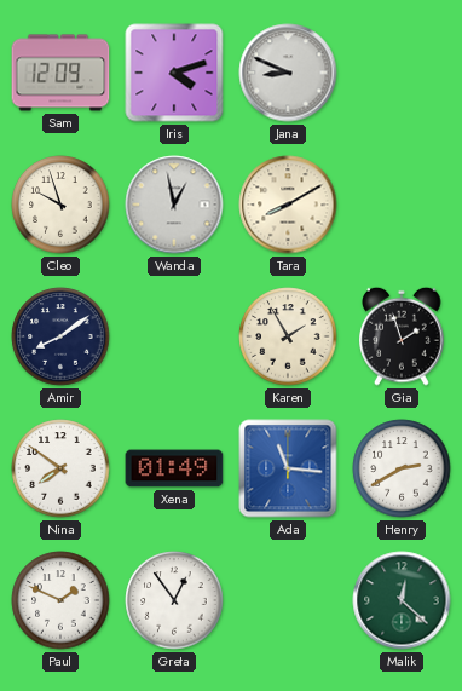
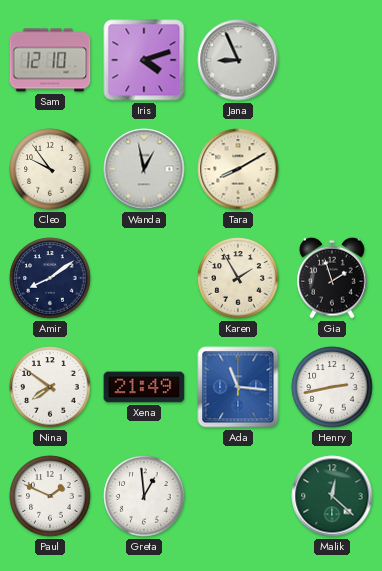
Sam: 12:09 -> 12:10
Jana: 8:49 -> 8:56
Cleo: 9:57 -> 9:54
Xena: 01:49 -> 21:49
Henry: 2:40 -> 2:43
Greta: 12:54 -> 12:59
